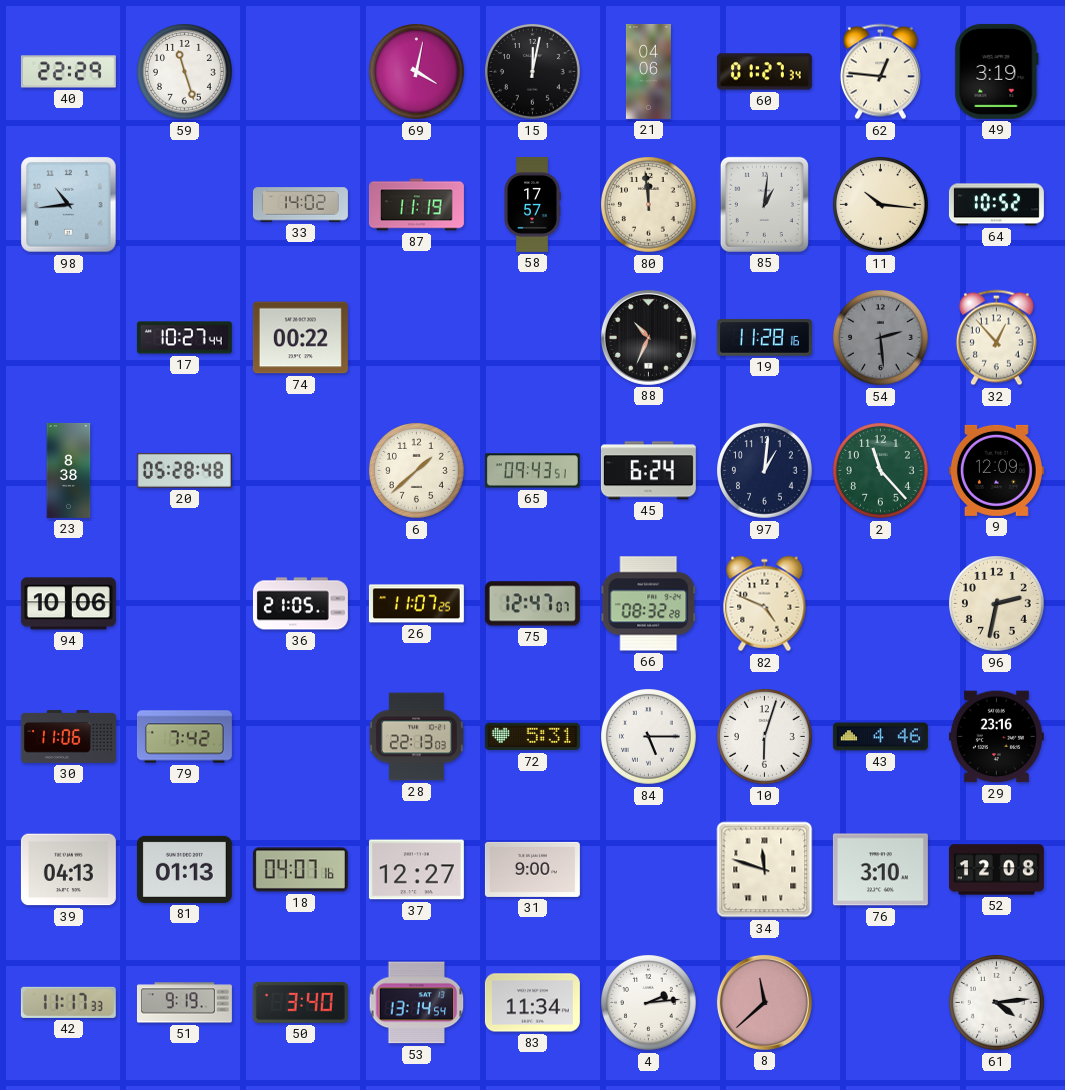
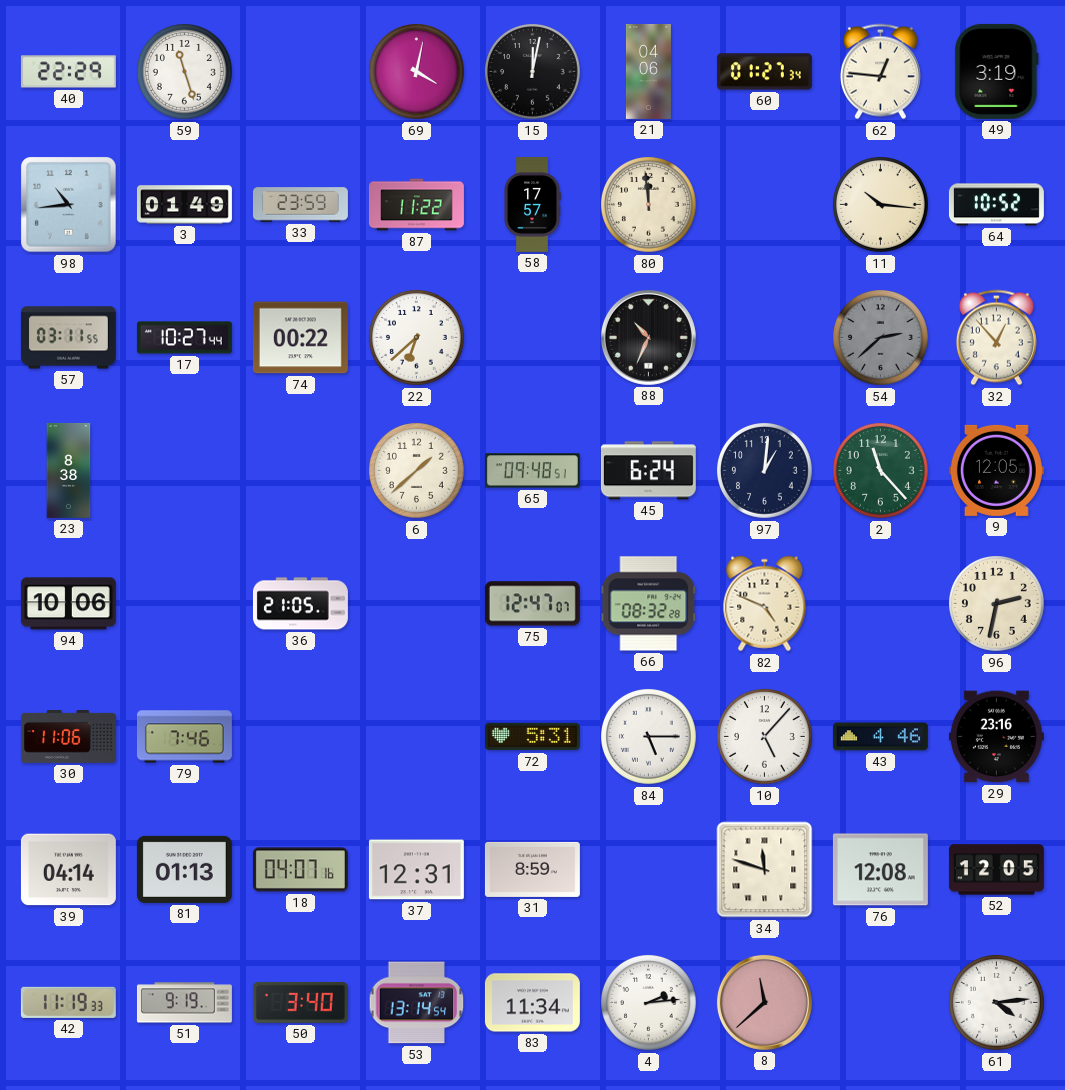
3: none -> 01:49
33: 14:02 -> 23:59
87: 11:19 -> 11:22
85: 1:01 -> none
57: none -> 03:11
22: none -> 6:38
19: 11:28 -> none
54: 2:29 -> 2:38
20: 05:28 -> none
65: 09:43 -> 09:48
9: 12:09 -> 12:05
26: 11:07 -> none
79: 7:42 -> 7:46
28: 22:13 -> none
10: 6:03 -> 5:07
39: 04:13 -> 04:14
37: 12:27 -> 12:31
31: 9:00 -> 8:59
76: 3:10 -> 12:08
52: 12:08 -> 12:05
42: 11:17 -> 11:19
